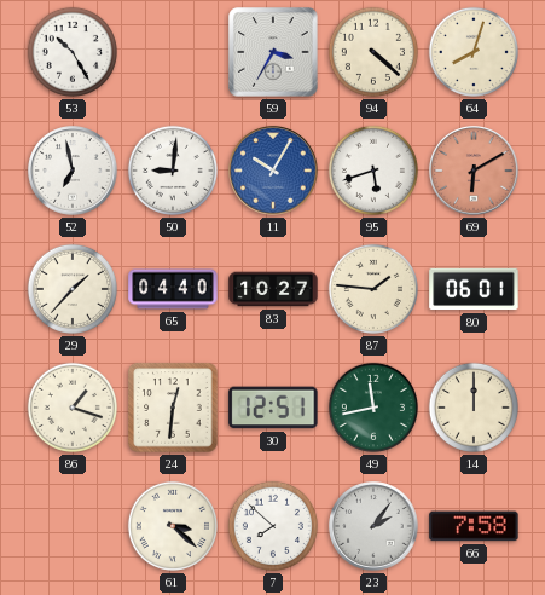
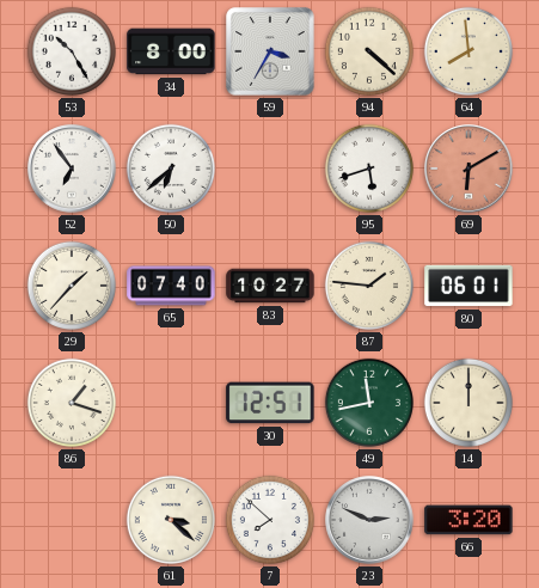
34: none -> 8:00
64: 8:03 -> 7:59
52: 6:58 -> 6:54
50: 9:01 -> 6:38
11: 10:05 -> none
65: 04:40 -> 07:40
24: 12:31 -> none
23: 2:06 -> 2:49
66: 7:58 -> 3:20
